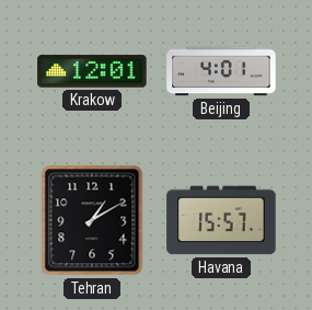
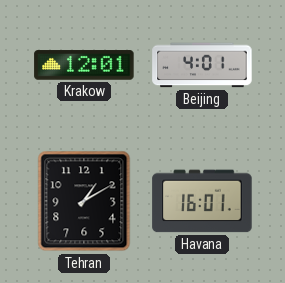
Havana: 15:57 -> 16:01
